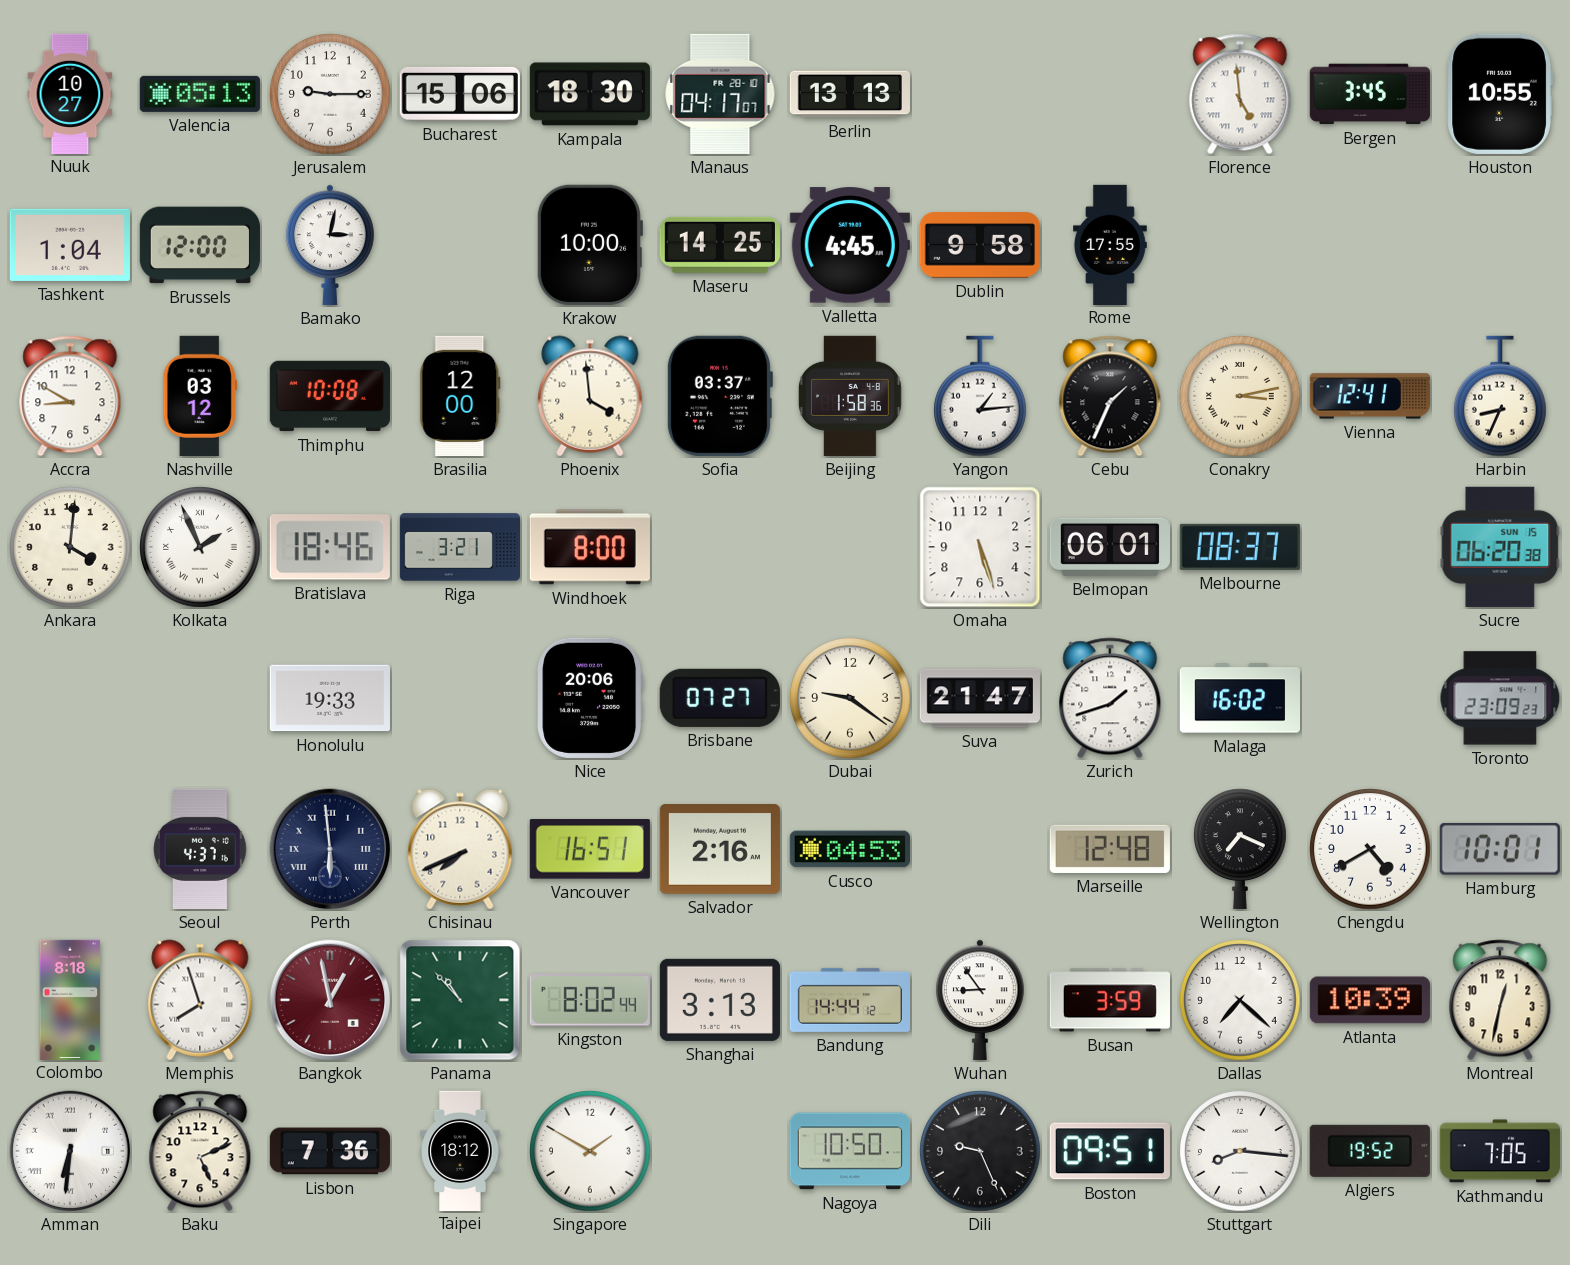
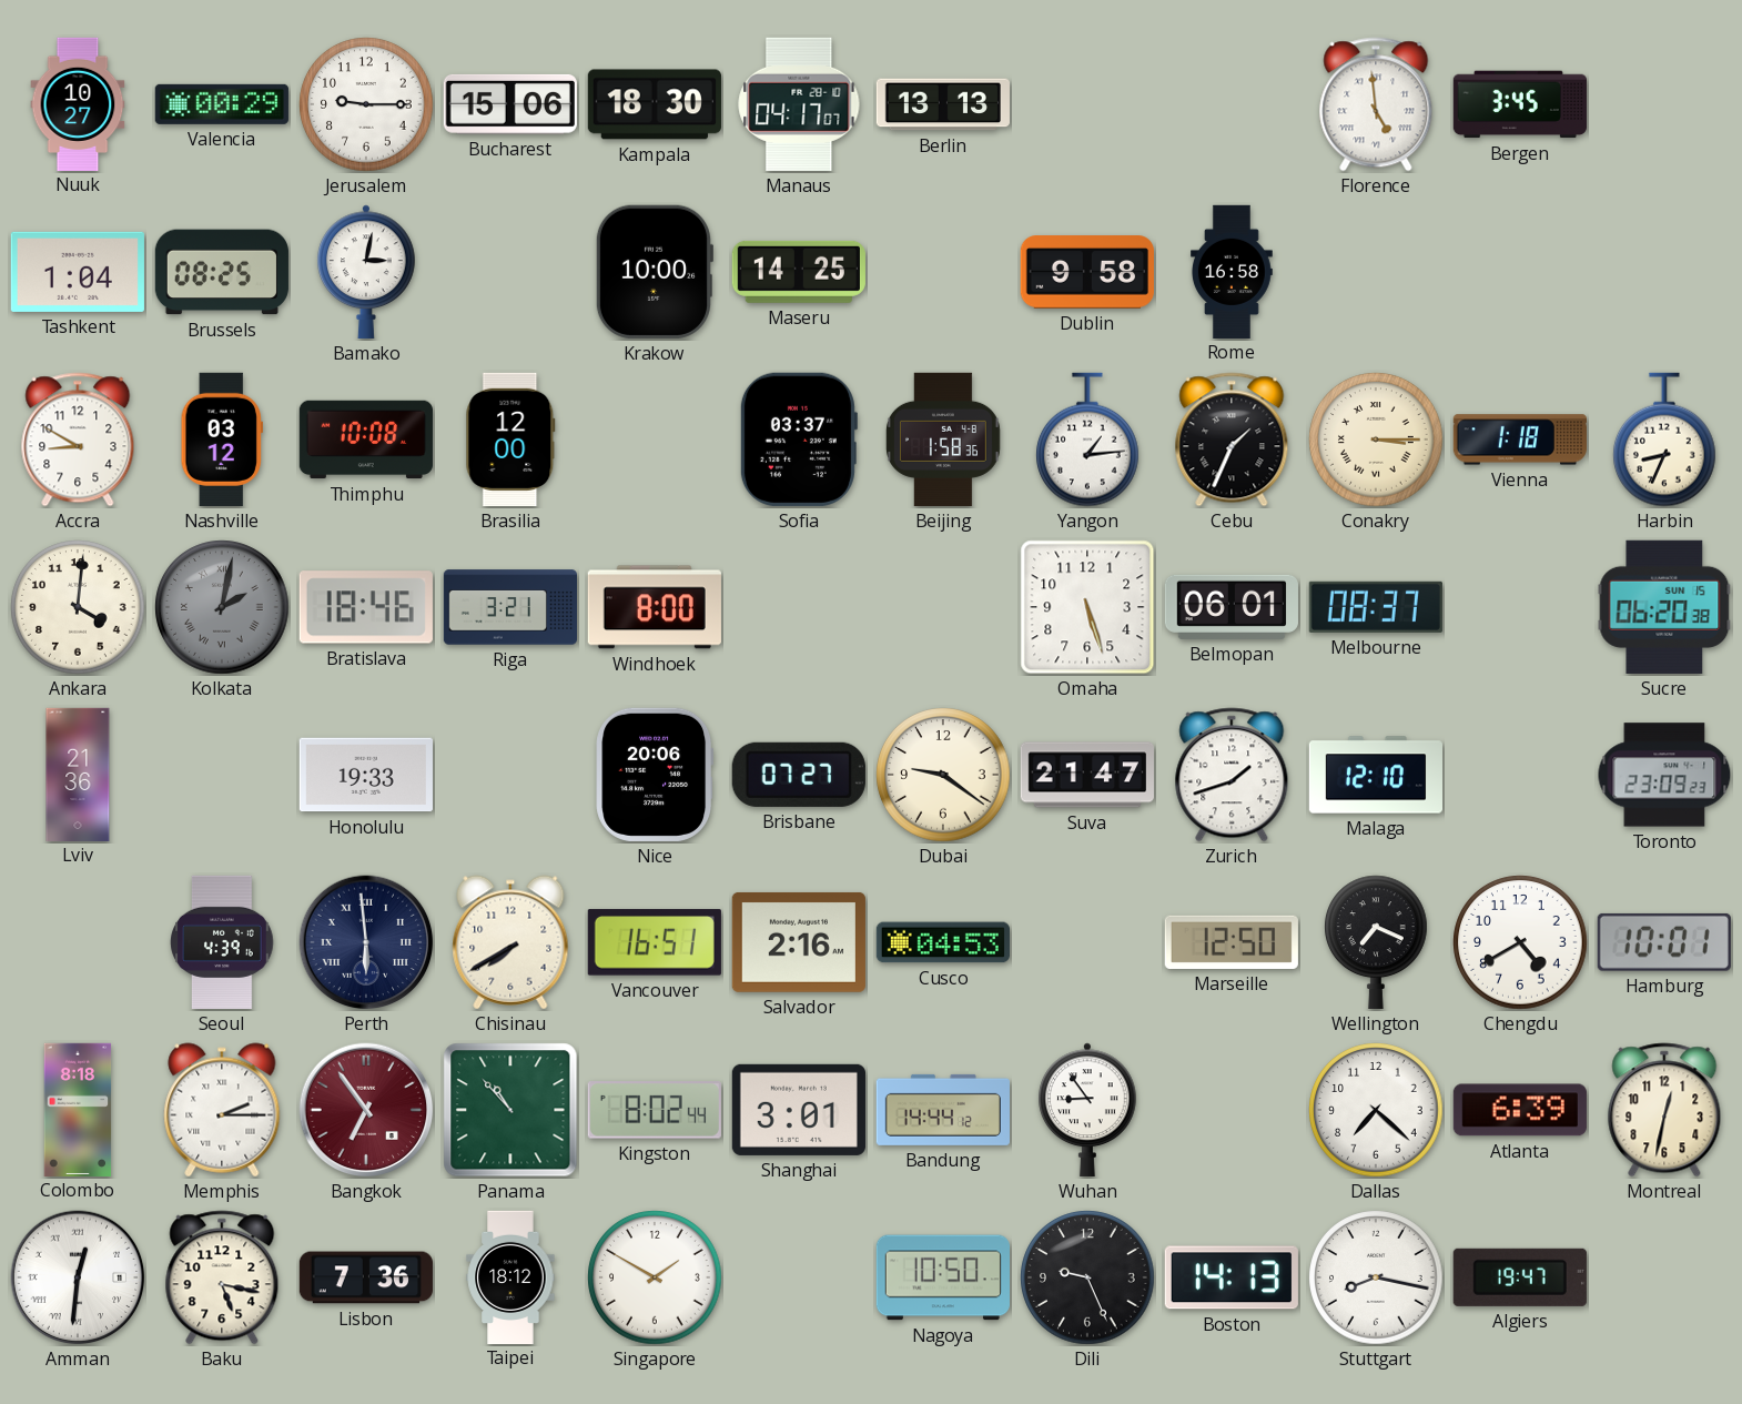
Valencia: 05:13 -> 00:29
Houston: 10:55 -> none
Brussels: 12:00 -> 08:25
Valletta: 4:45 -> none
Rome: 17:55 -> 16:58
Phoenix: 3:59 -> none
Conakry: 3:13 -> 3:15
Vienna: 12:41 -> 1:18
Kolkata: 1:56 -> 2:02
Kolkata dial: white -> grey
Lviv: none -> 21:36
Malaga: 16:02 -> 12:10
Seoul: 4:37 -> 4:39
Chisinau: 7:41 -> 7:40
Marseille: 12:48 -> 12:50
Memphis: 7:57 -> 2:15
Bangkok: 12:58 -> 6:54
Shanghai: 3:13 -> 3:01
Busan: 3:59 -> none
Atlanta: 10:39 -> 6:39
Amman: 6:31 -> 12:31
Baku: 5:11 -> 5:17
Boston: 09:51 -> 14:13
Stuttgart: 8:16 -> 8:17
Algiers: 19:52 -> 19:47
Kathmandu: 7:05 -> none
